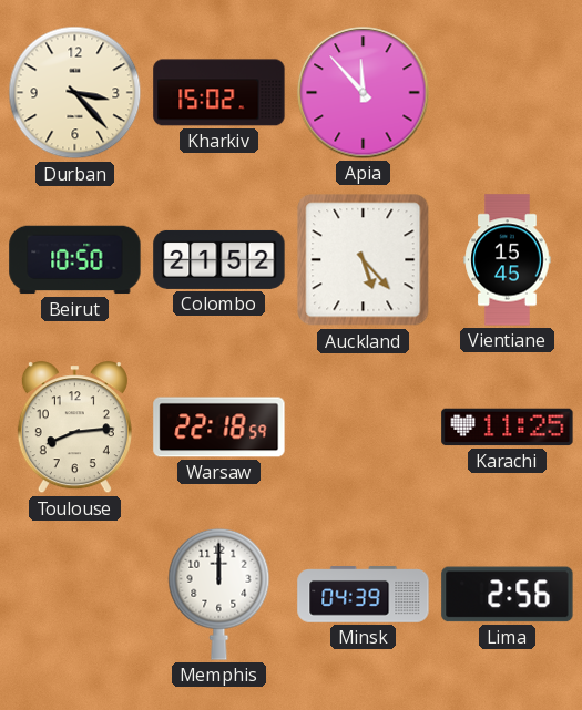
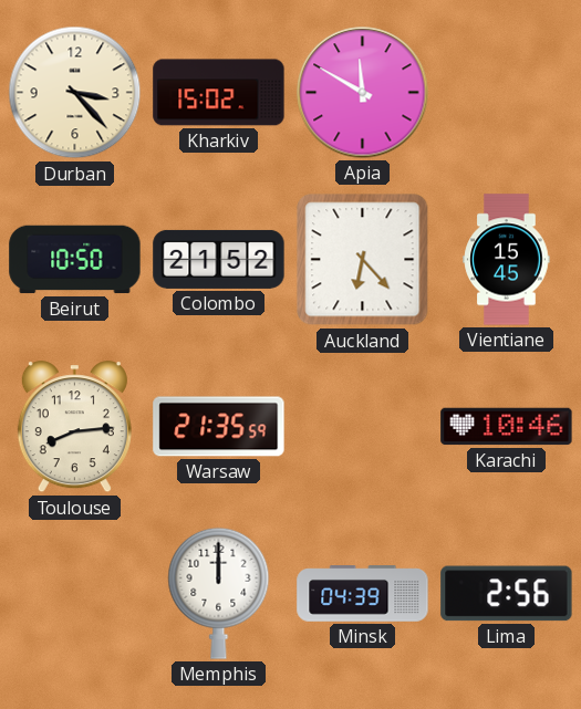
Apia: 11:53 -> 11:50
Auckland: 5:23 -> 6:23
Warsaw: 22:18 -> 21:35
Karachi: 11:25 -> 10:46
